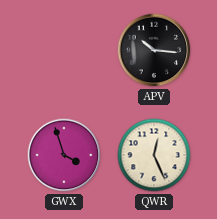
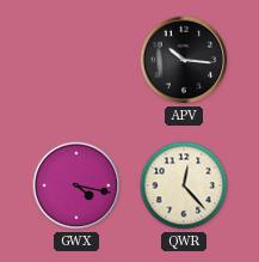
GWX: 3:57 -> 4:17
QWR: 12:26 -> 12:23
